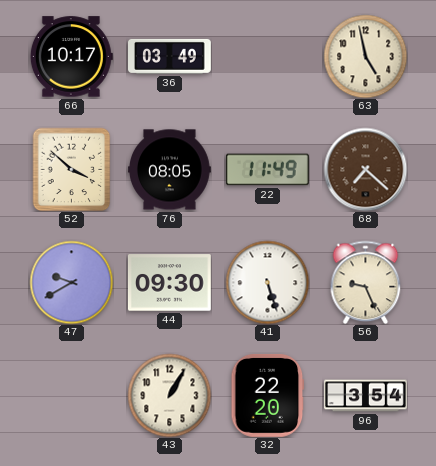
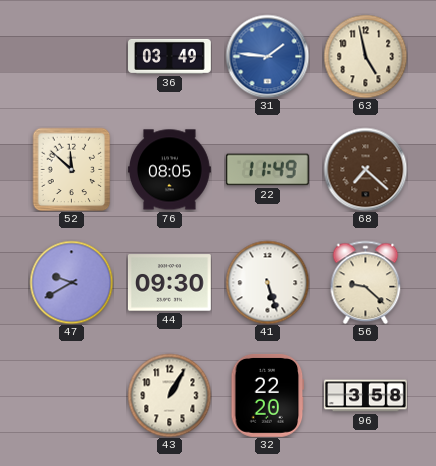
66: 10:17 -> none
31: none -> 1:46
52: 3:52 -> 11:52
56: 9:26 -> 9:22
96: 3:54 -> 3:58
